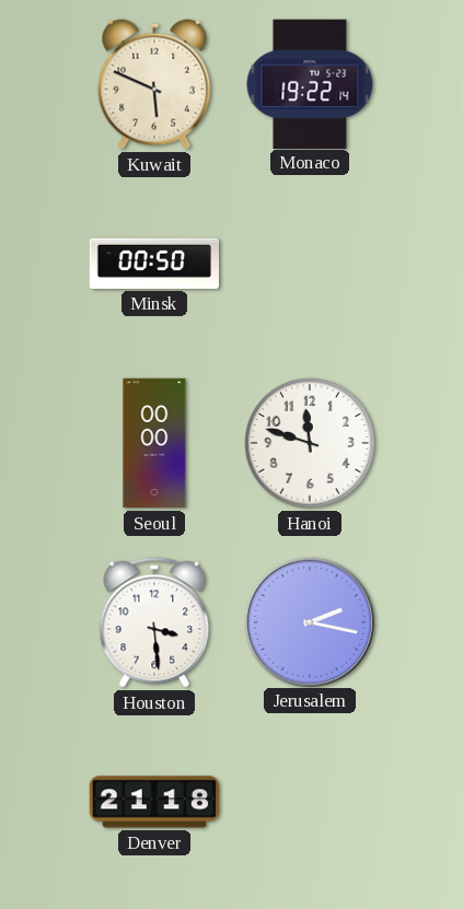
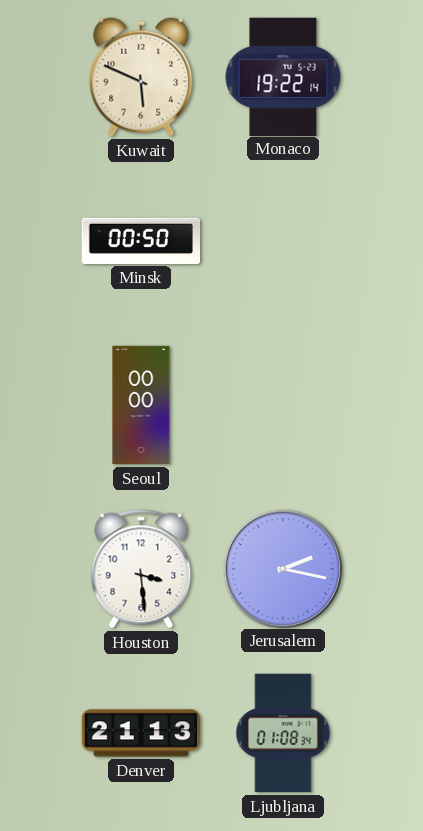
Hanoi: 11:48 -> none
Denver: 21:18 -> 21:13
Ljubljana: none -> 01:08
